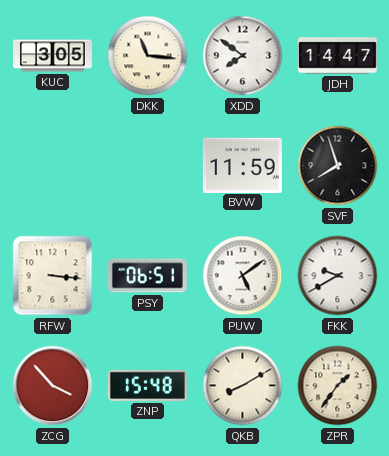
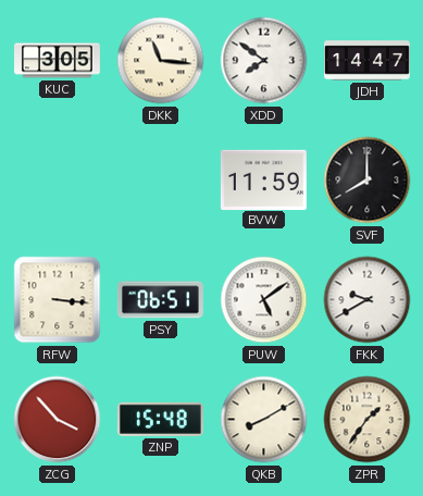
SVF: 7:57 -> 8:00
